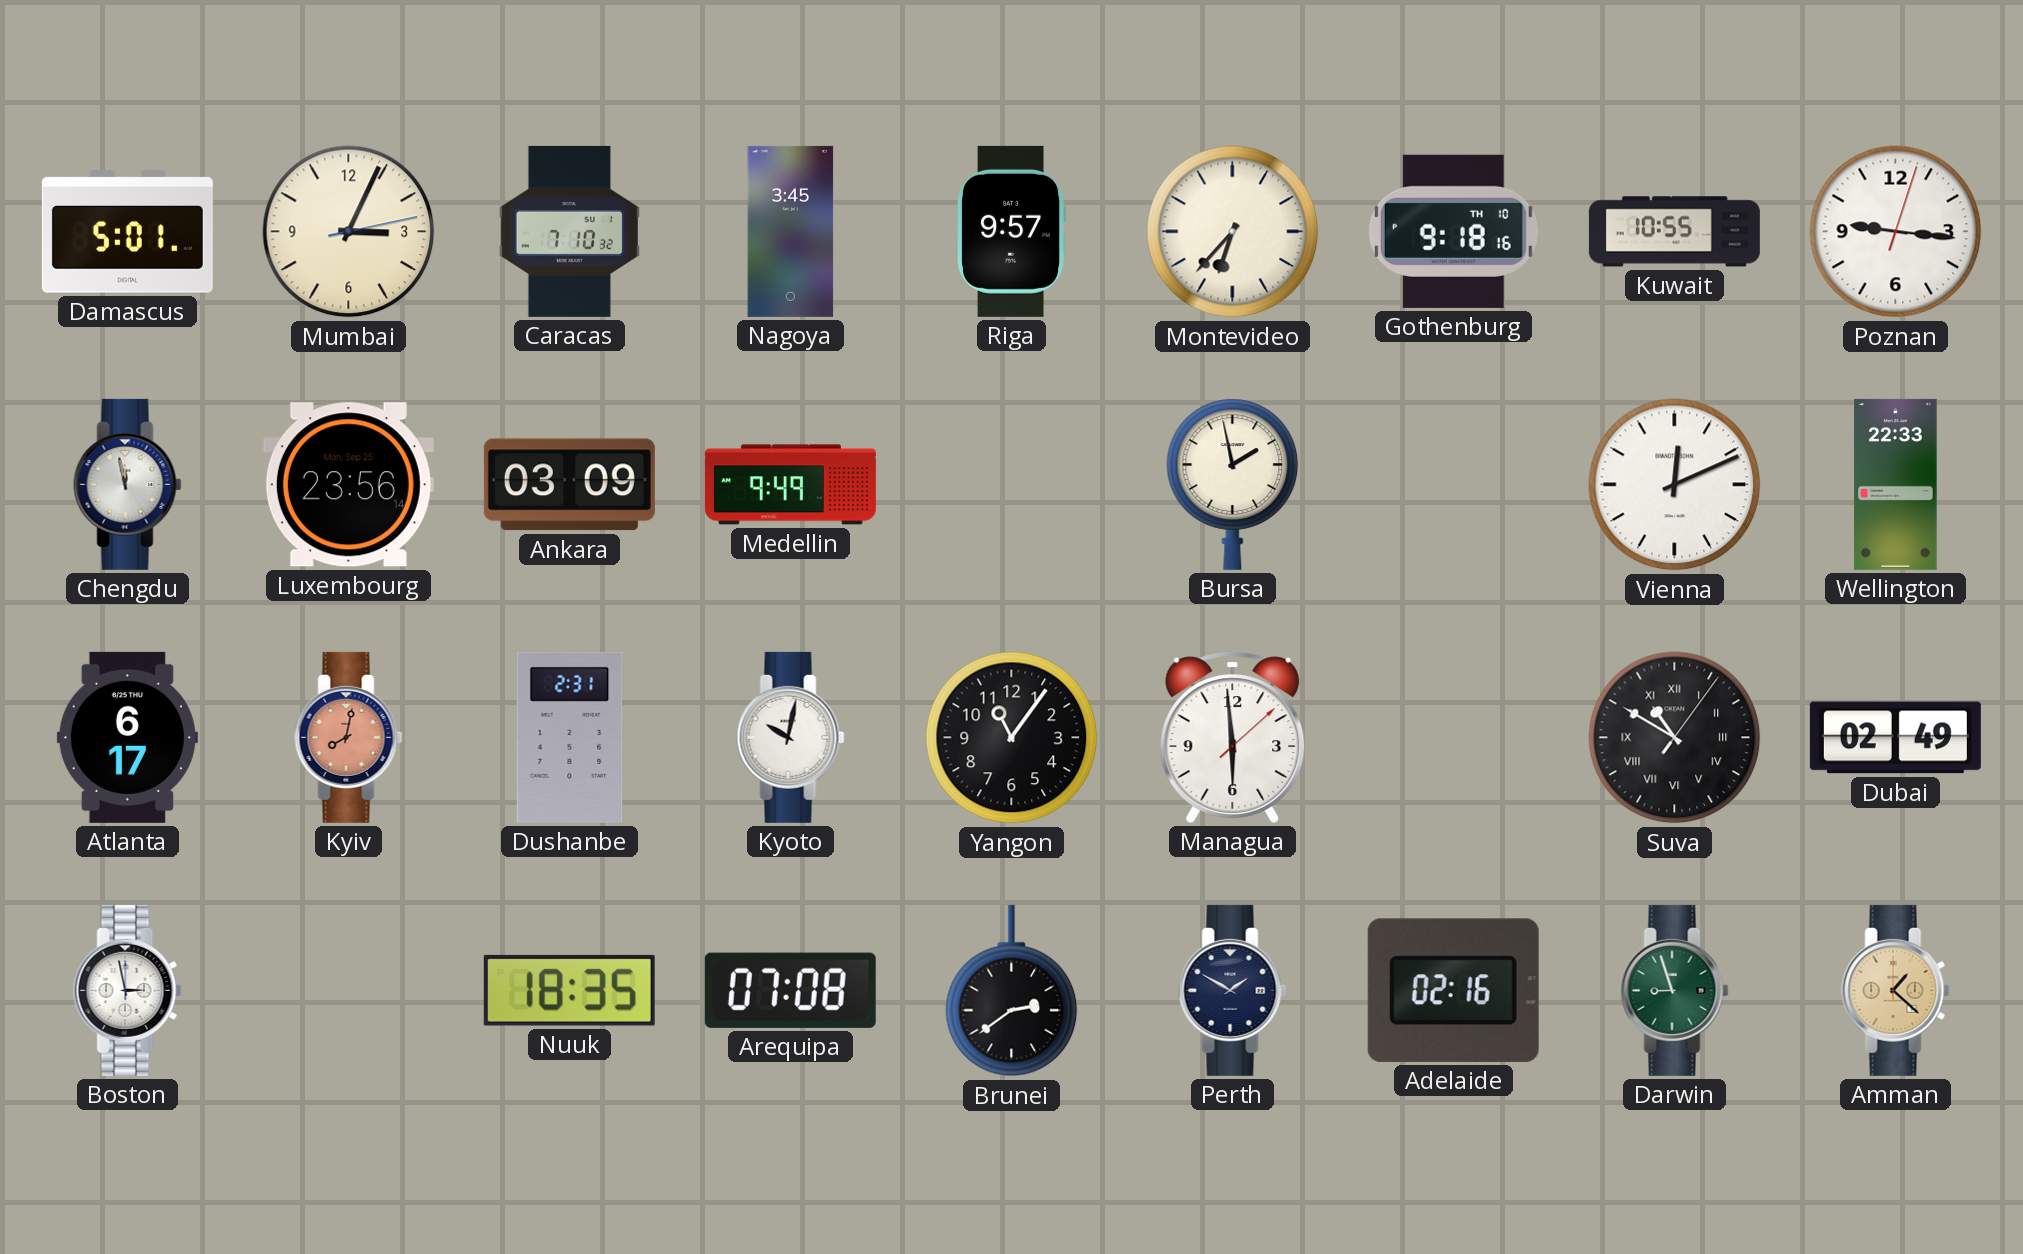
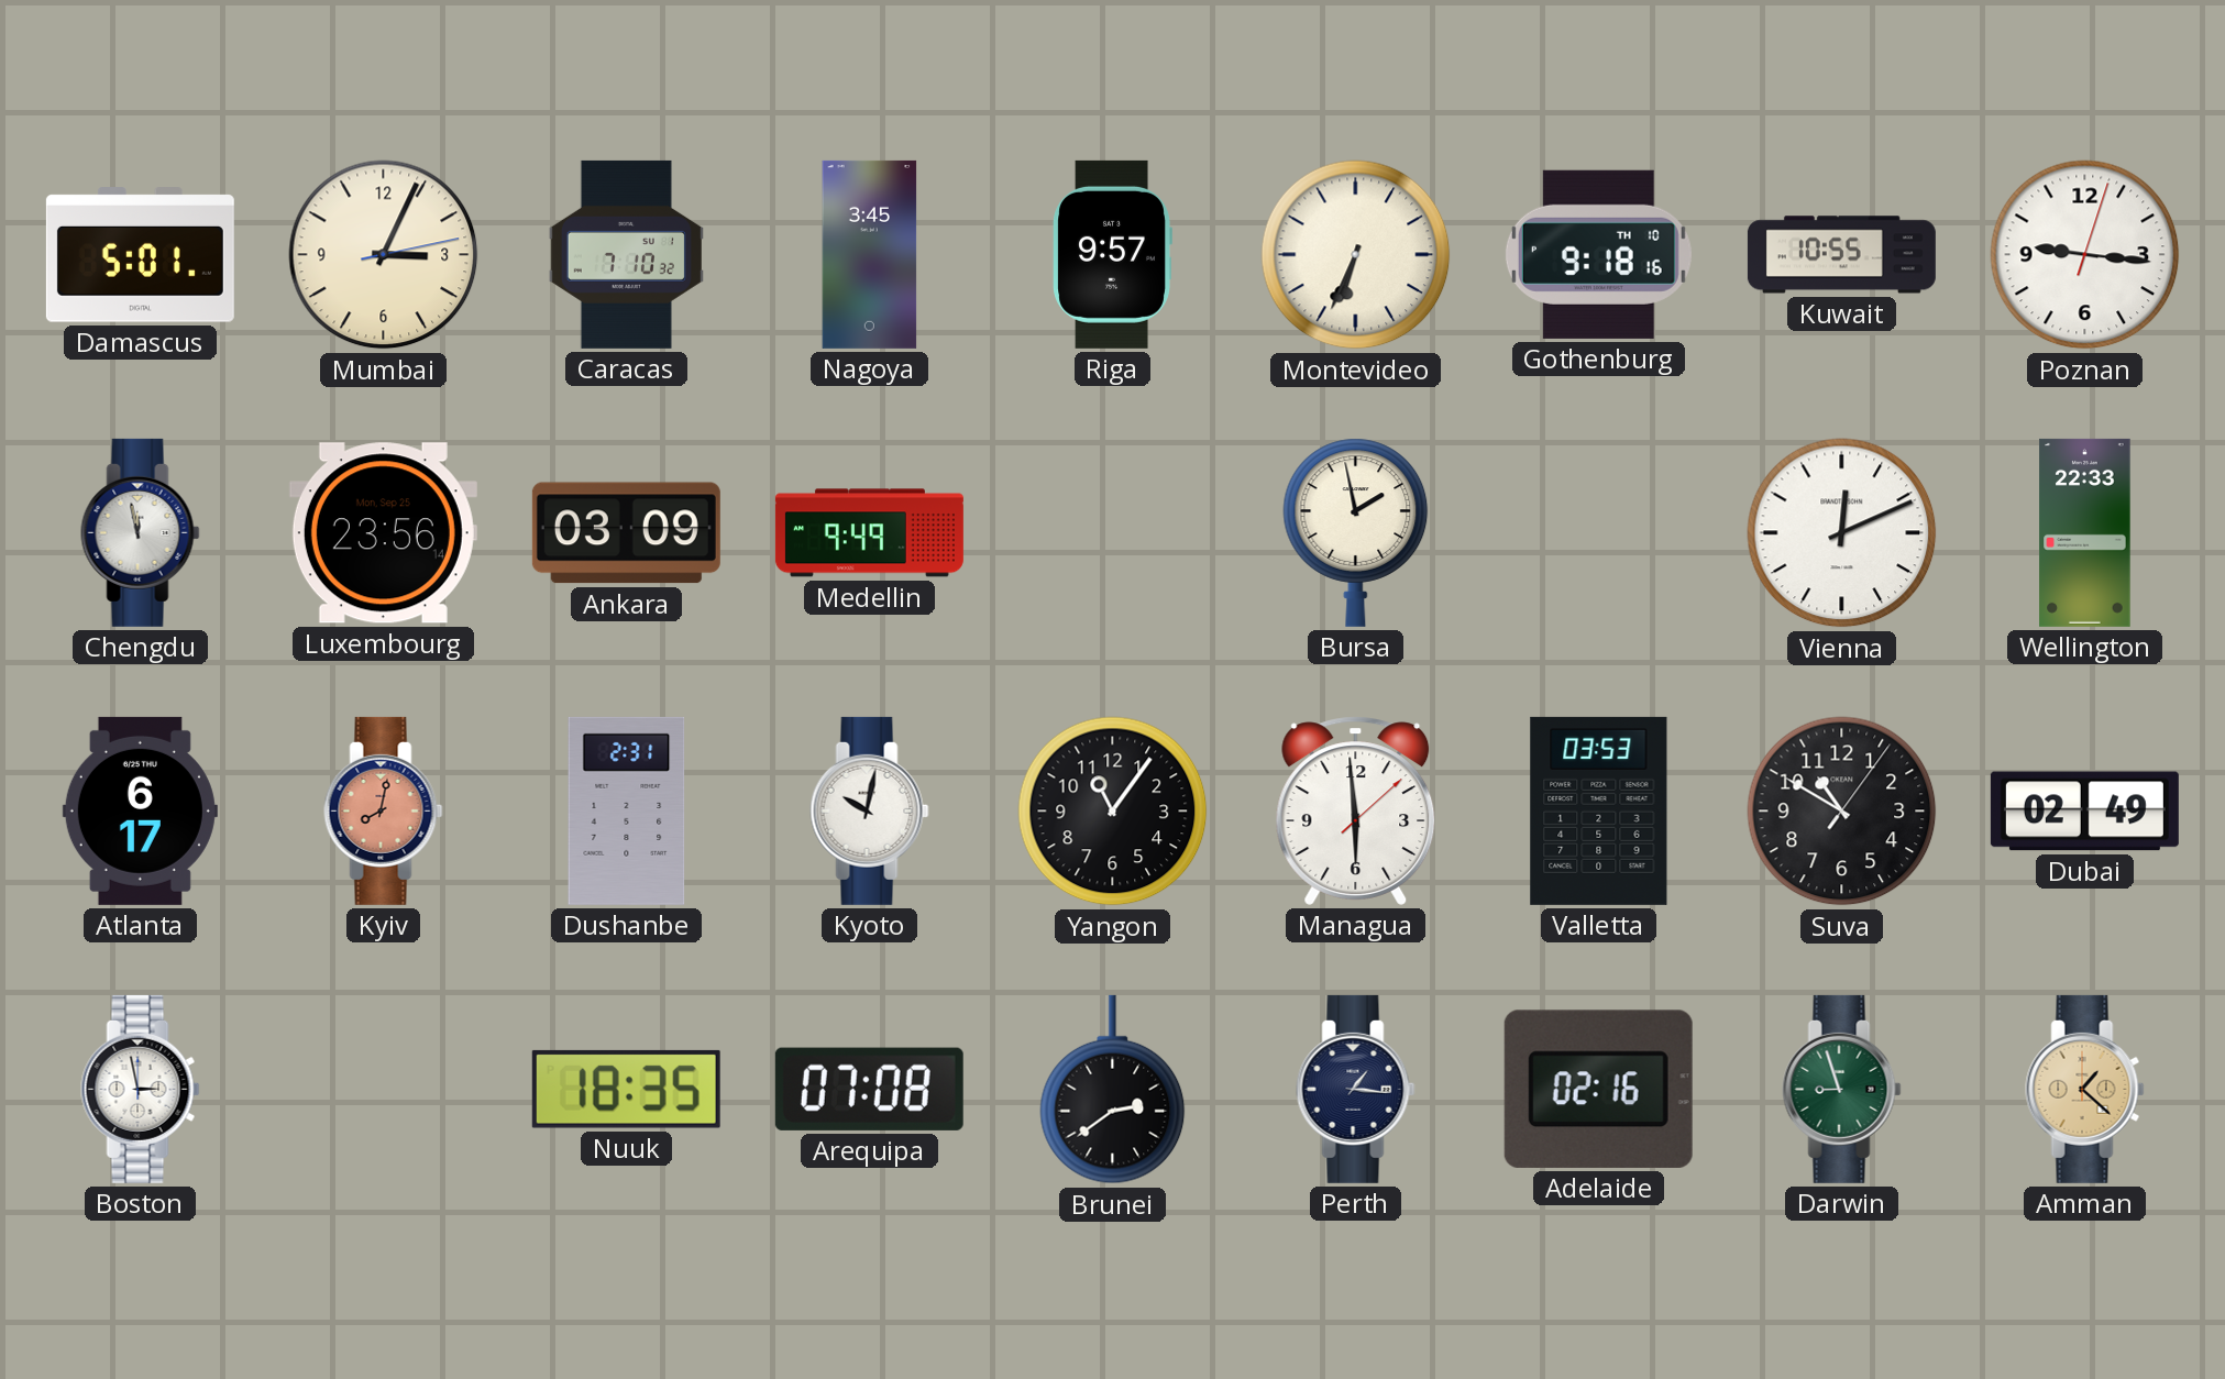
Montevideo: 6:37 -> 6:34
Valletta: none -> 03:53
Suva numerals: Roman -> Arabic
Perth: 1:50 -> 1:16
